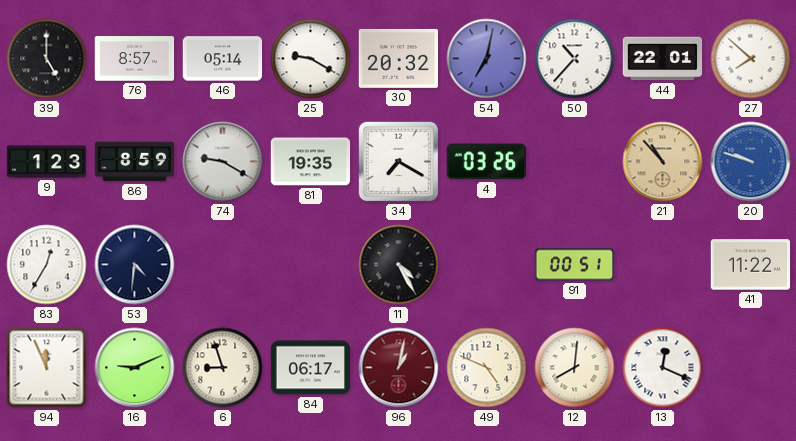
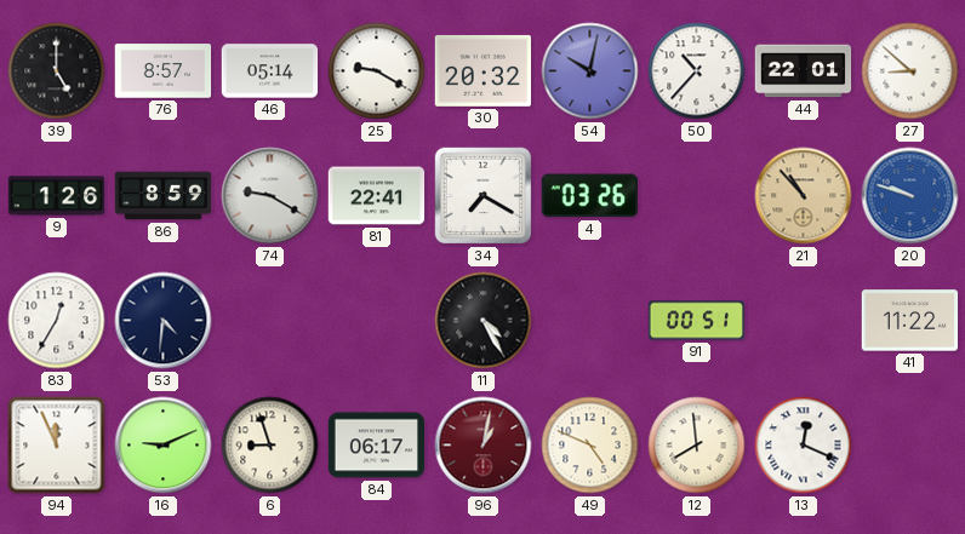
54: 7:02 -> 10:02
27: 7:52 -> 8:52
9: 1:23 -> 1:26
81: 19:35 -> 22:41
12: 8:01 -> 7:59
